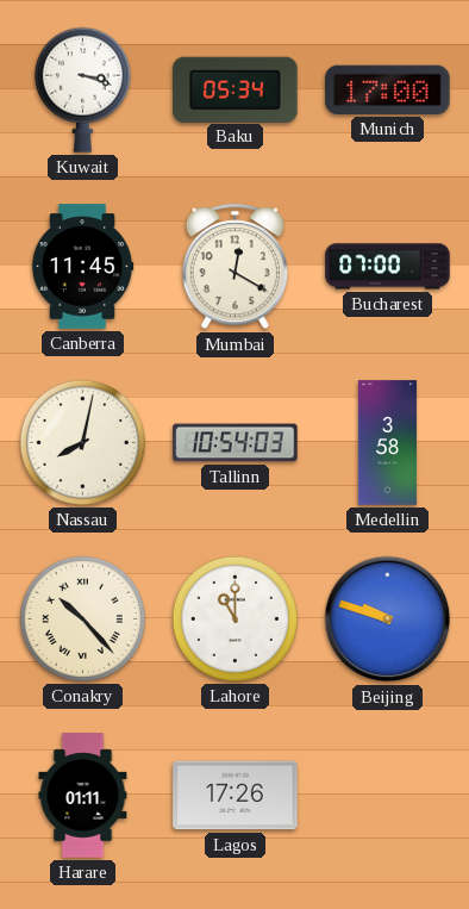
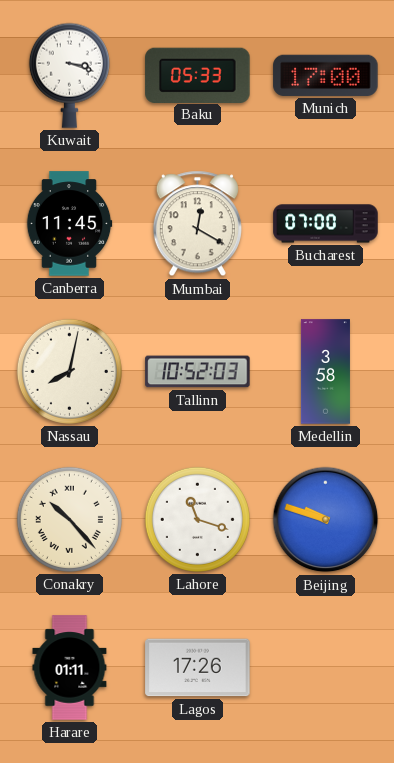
Baku: 05:34 -> 05:33
Tallinn: 10:54 -> 10:52
Lahore: 11:00 -> 11:18
